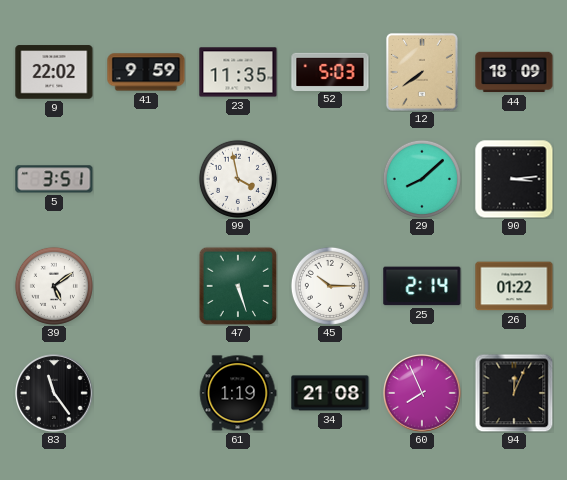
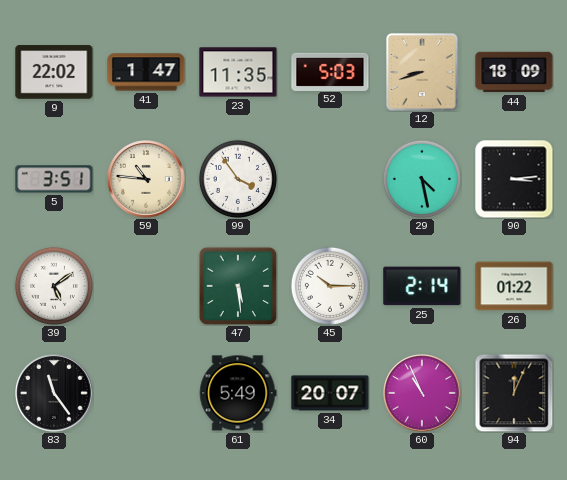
41: 9:59 -> 1:47
12: 7:39 -> 8:42
59: none -> 10:46
99: 3:58 -> 3:54
29: 8:08 -> 4:28
47: 5:27 -> 5:29
61: 1:19 -> 5:49
34: 21:08 -> 20:07
60: 7:56 -> 10:56
